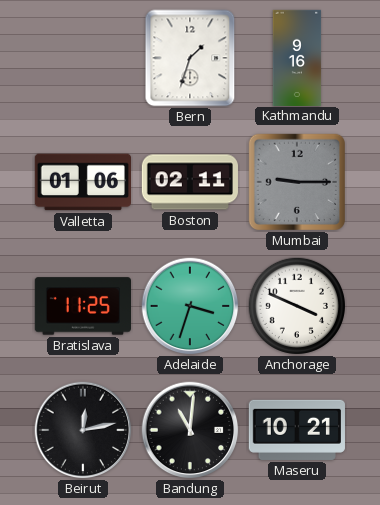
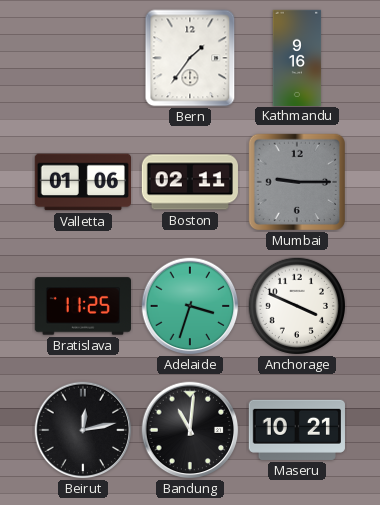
Bern: 1:33 -> 1:36
